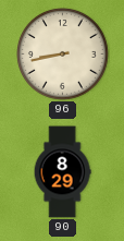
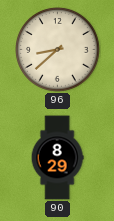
96: 8:43 -> 8:38
